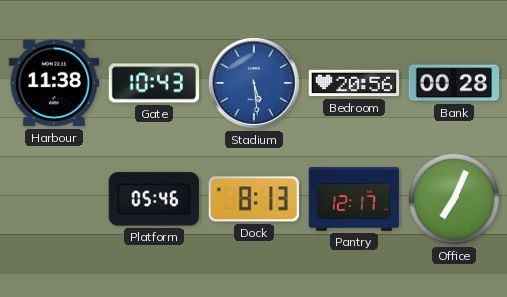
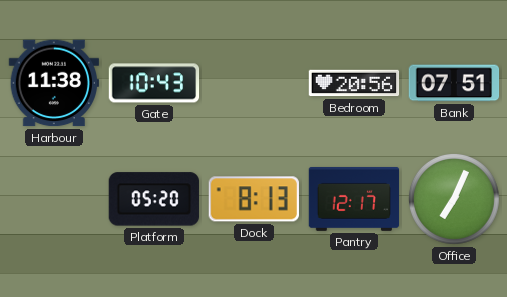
Stadium: 5:29 -> none
Bank: 00:28 -> 07:51
Platform: 05:46 -> 05:20
